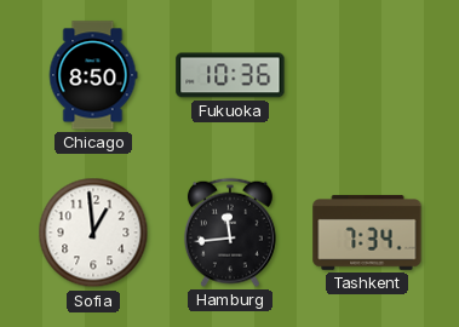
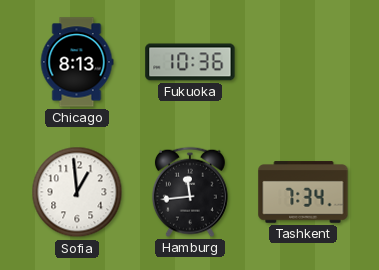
Chicago: 8:50 -> 8:13
